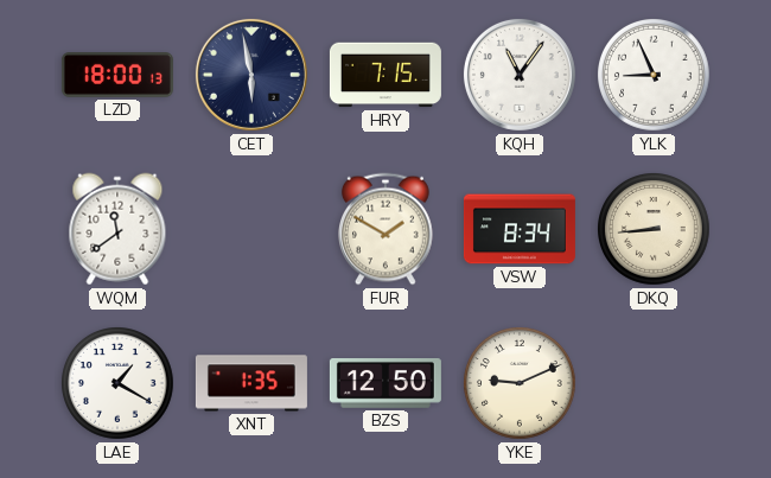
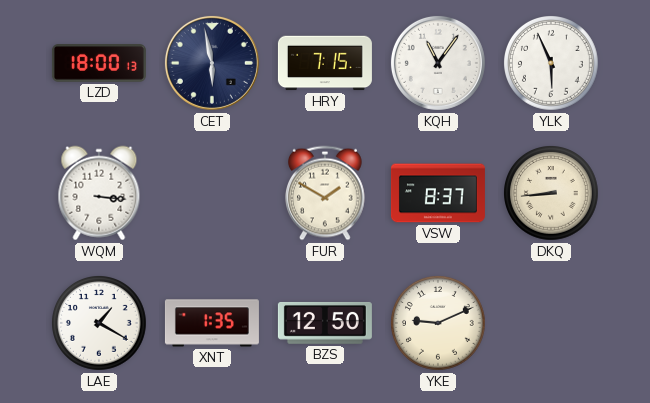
YLK: 8:56 -> 5:56
WQM: 11:39 -> 3:16
VSW: 8:34 -> 8:37
